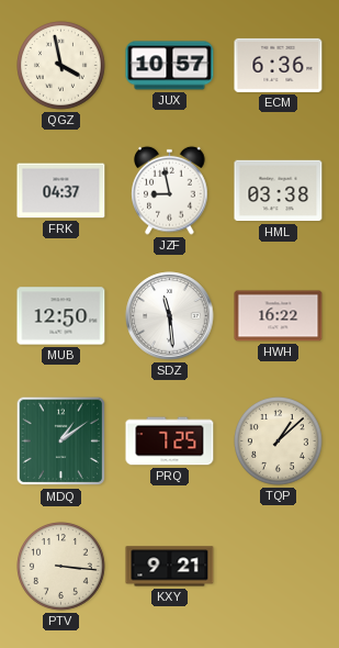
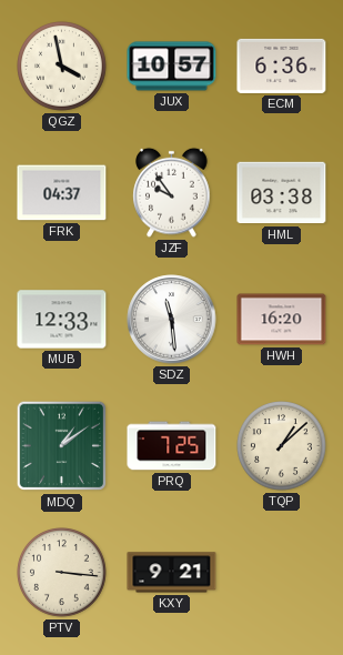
JZF: 8:58 -> 9:54
MUB: 12:50 -> 12:33
HWH: 16:22 -> 16:20
